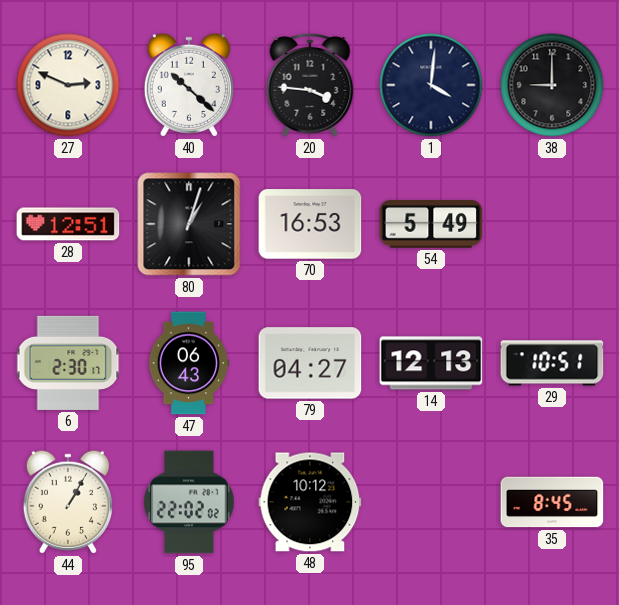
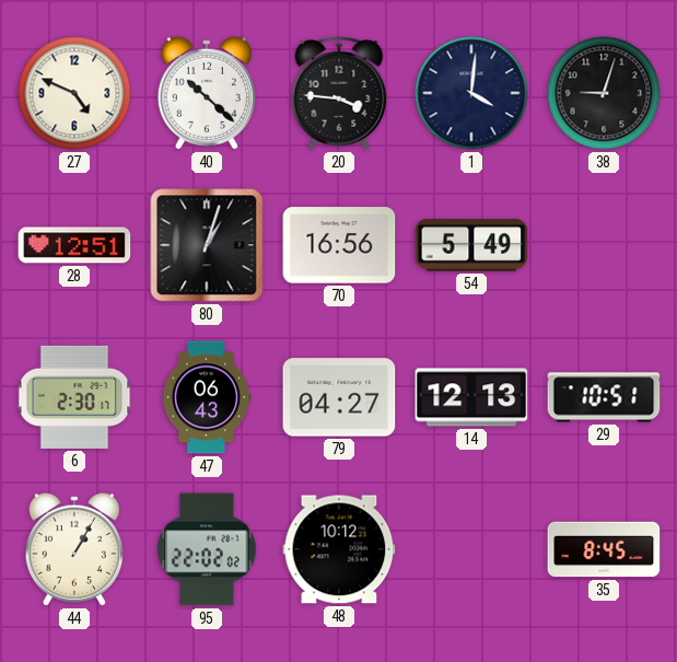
27: 2:49 -> 4:49
38: 9:00 -> 9:03
70: 16:53 -> 16:56
